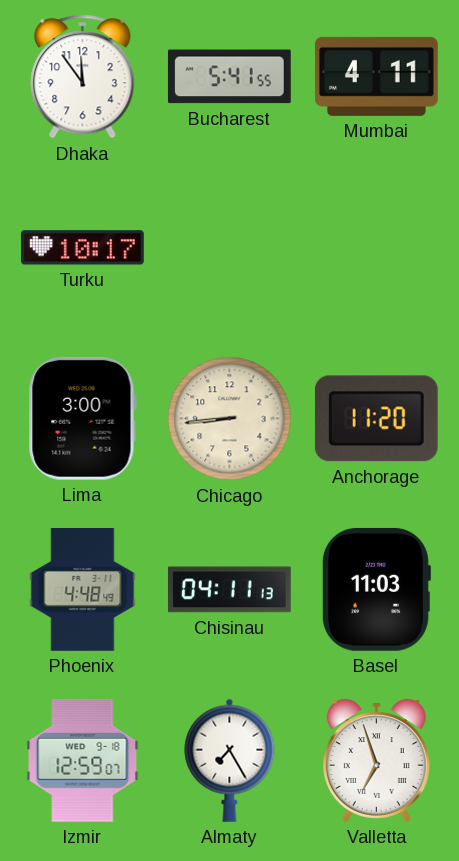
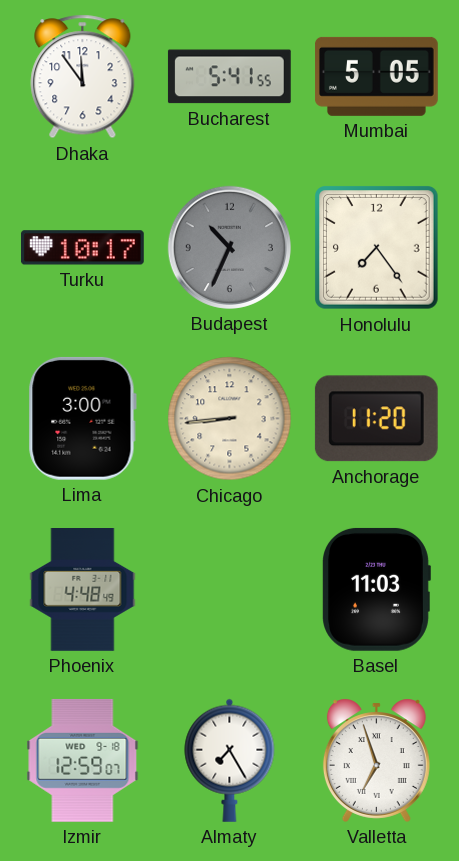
Mumbai: 4:11 -> 5:05
Budapest: none -> 10:34
Honolulu: none -> 7:24
Chisinau: 04:11 -> none
